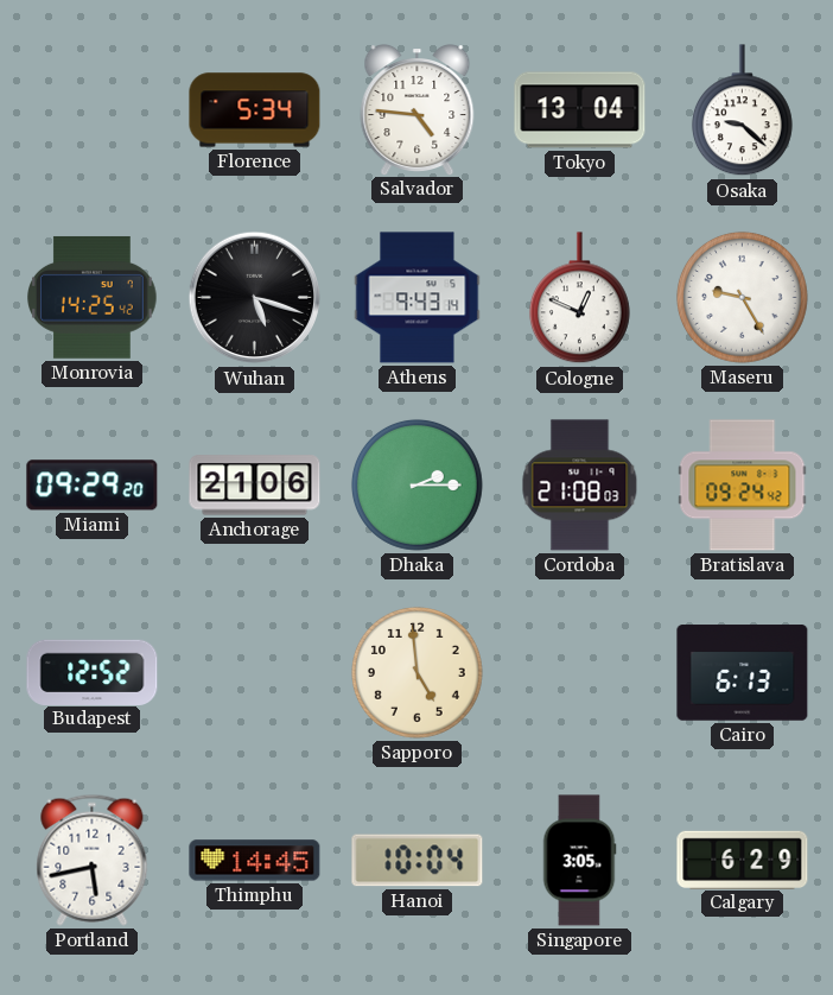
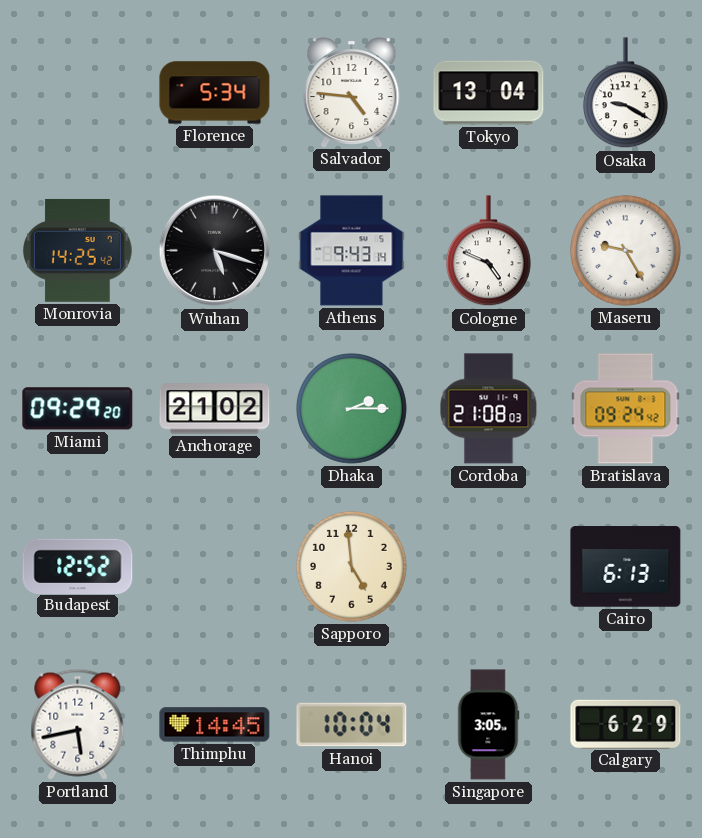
Osaka: 9:22 -> 9:20
Cologne: 12:49 -> 4:49
Anchorage: 21:06 -> 21:02
